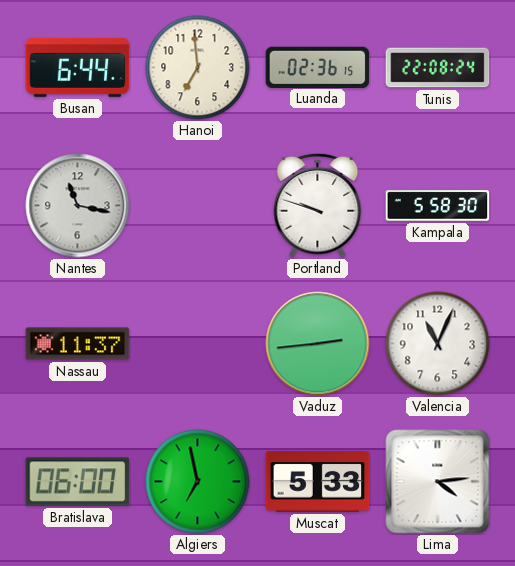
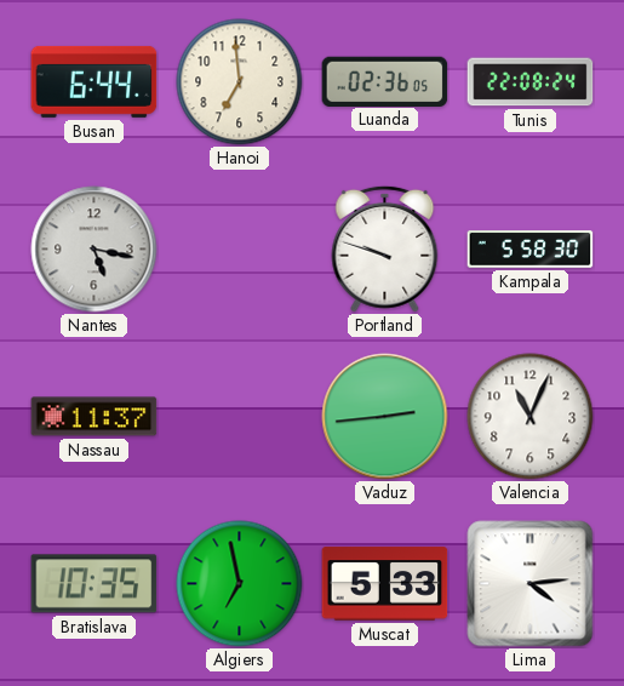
Luanda: 02:36:15 -> 02:36:05
Nantes: 11:17 -> 5:17
Bratislava: 06:00 -> 10:35
